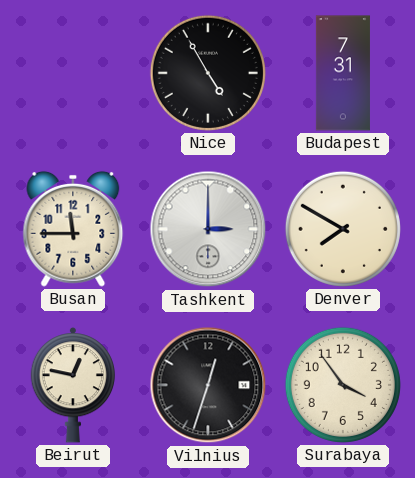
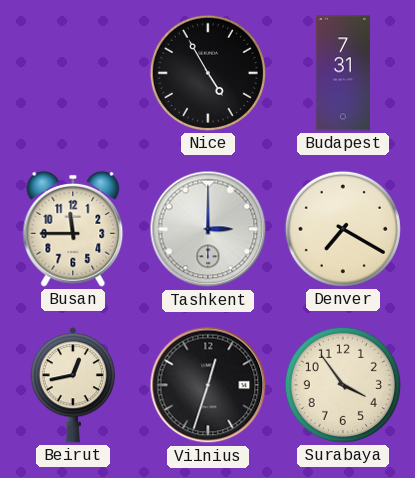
Denver: 7:50 -> 7:20
Beirut: 12:47 -> 12:43
